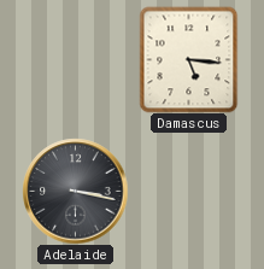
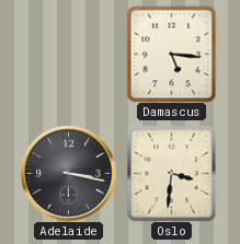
Oslo: none -> 3:31
